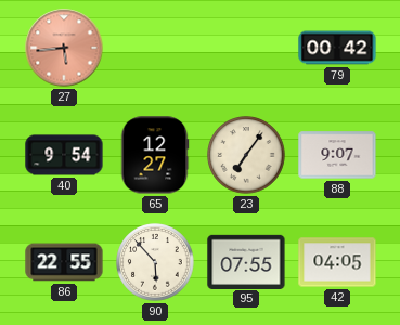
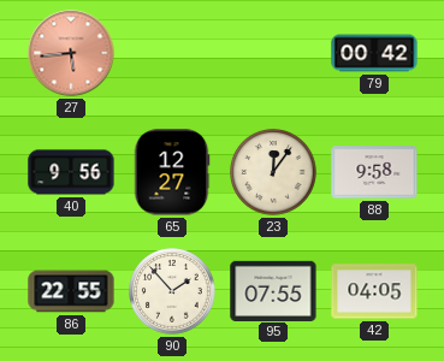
40: 9:54 -> 9:56
23: 7:06 -> 12:06
88: 9:07 -> 9:58
90: 5:53 -> 1:53
